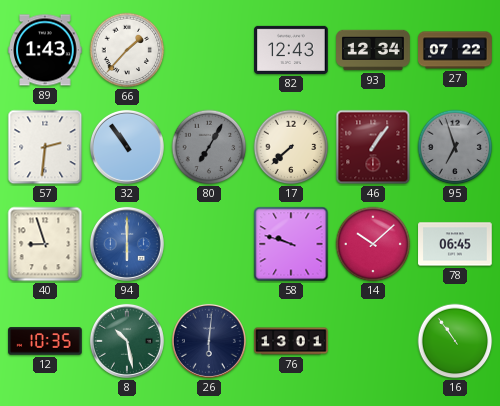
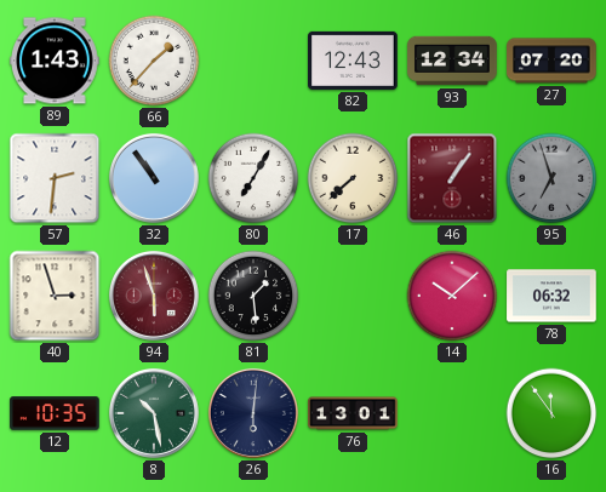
27: 07:22 -> 07:20
80 dial: grey -> white
40: 8:57 -> 2:57
94: 6:00 -> 5:57
94 dial: blue -> burgundy
81: none -> 1:29
58: 9:48 -> none
78: 06:45 -> 06:32
16: 10:54 -> 11:54
